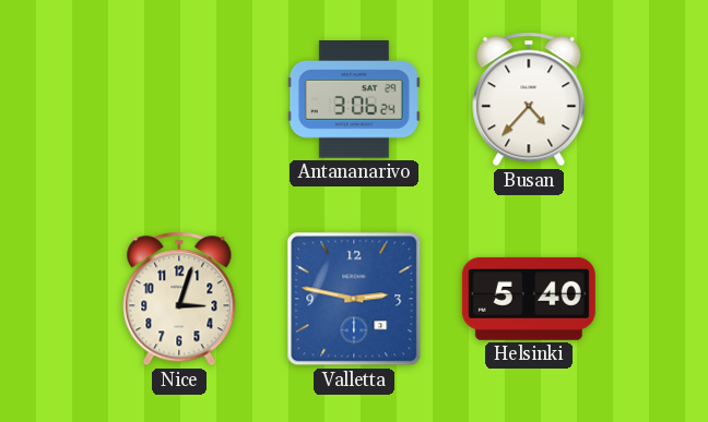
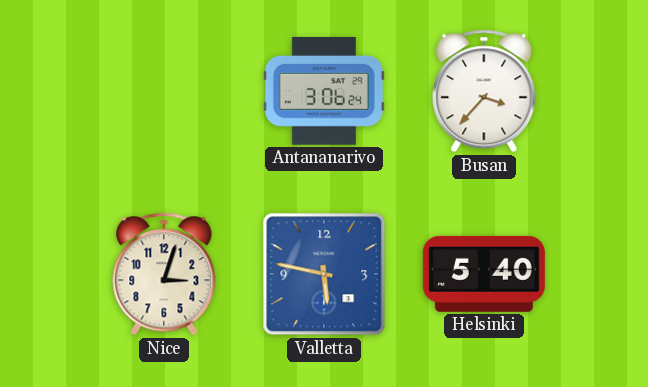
Busan: 4:37 -> 3:37
Valletta: 2:47 -> 5:47
